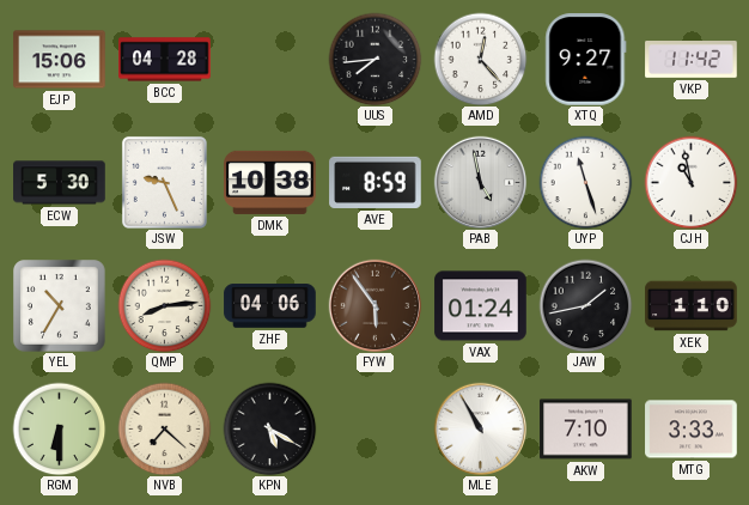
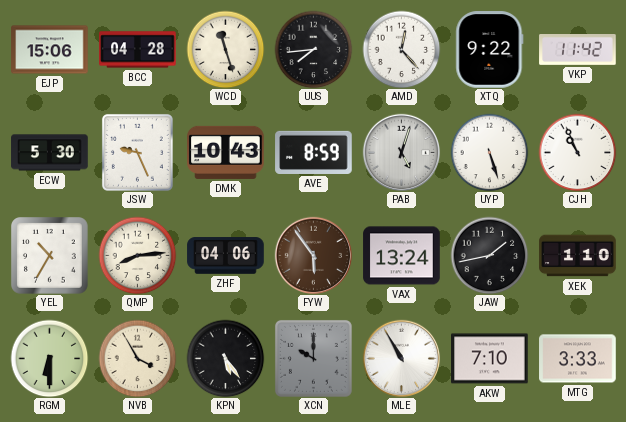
WCD: none -> 11:27
XTQ: 9:27 -> 9:22
DMK: 10:38 -> 10:43
PAB: 4:58 -> 5:03
UYP: 11:27 -> 5:27
CJH: 10:58 -> 10:56
VAX: 01:24 -> 13:24
NVB: 7:22 -> 3:55
KPN: 5:20 -> 5:24
XCN: none -> 10:00
